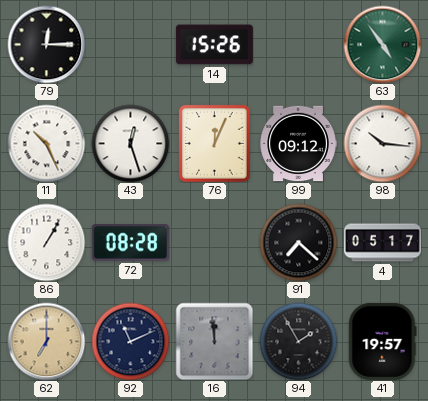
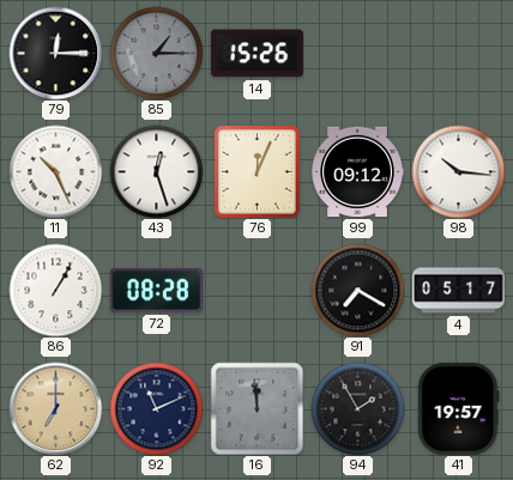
85: none -> 1:15
63: 4:54 -> none
91: 7:22 -> 7:20
